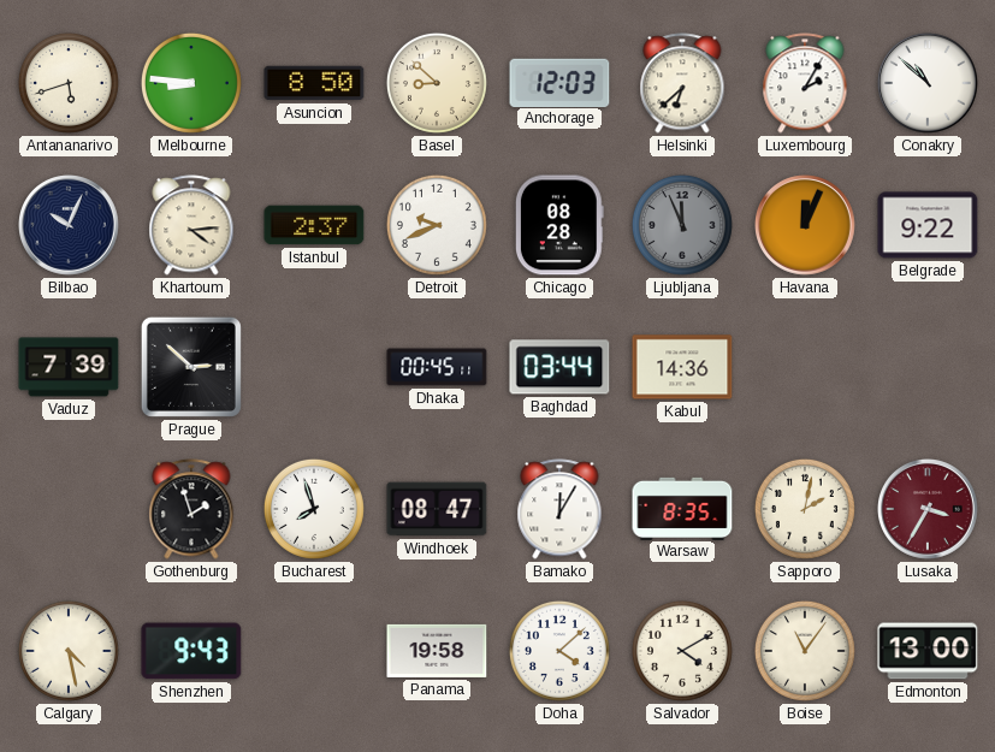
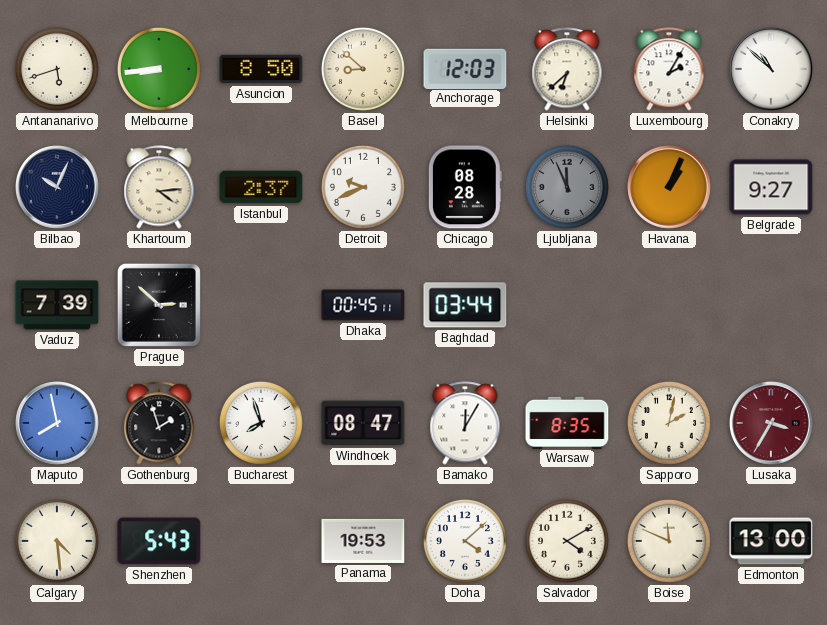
Melbourne: 8:46 -> 8:44
Havana: 12:04 -> 1:04
Belgrade: 9:22 -> 9:27
Kabul: 14:36 -> none
Maputo: none -> 7:58
Calgary: 4:28 -> 4:29
Shenzhen: 9:43 -> 5:43
Panama: 19:58 -> 19:53
Boise: 11:06 -> 11:49
